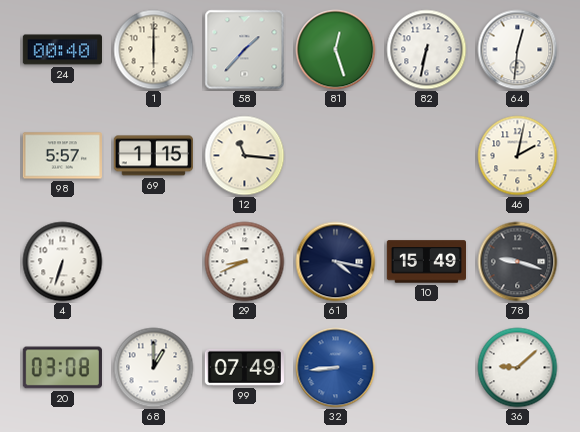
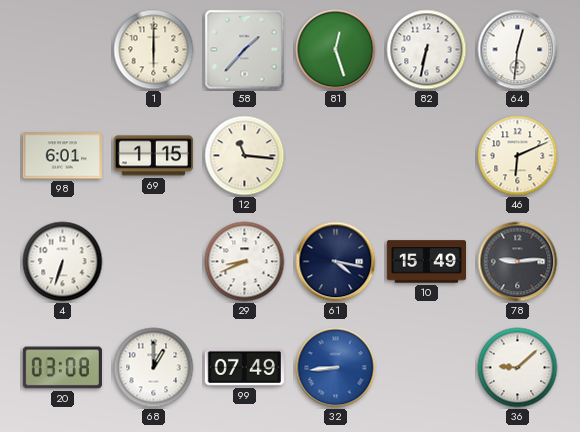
24: 00:40 -> none
98: 5:57 -> 6:01
46: 2:02 -> 6:11
78: 9:18 -> 9:14
